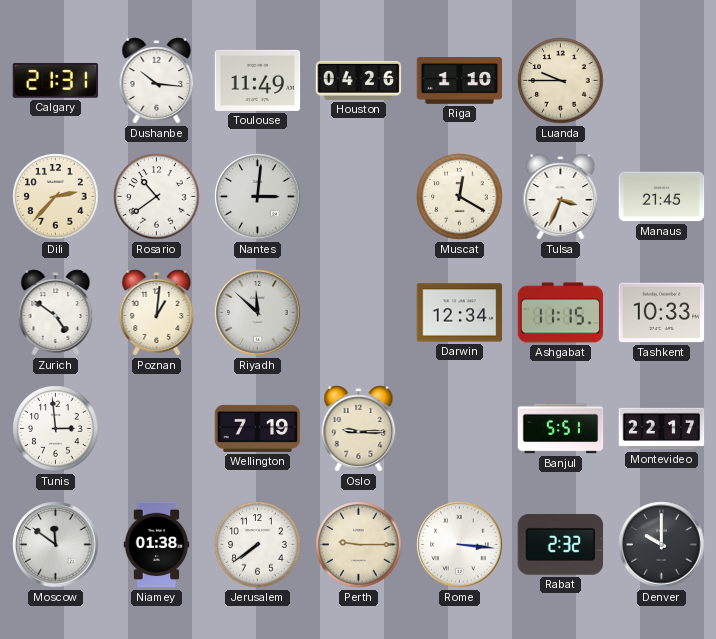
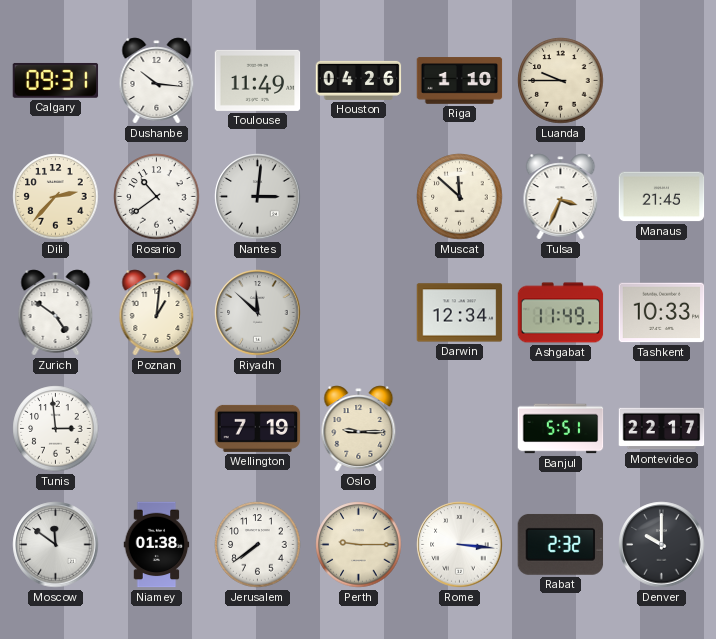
Calgary: 21:31 -> 09:31
Muscat: 12:20 -> 11:52
Ashgabat: 11:15 -> 11:49
